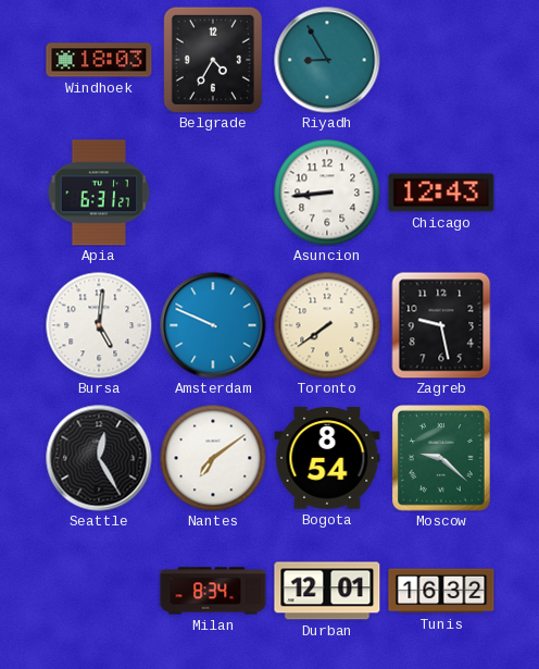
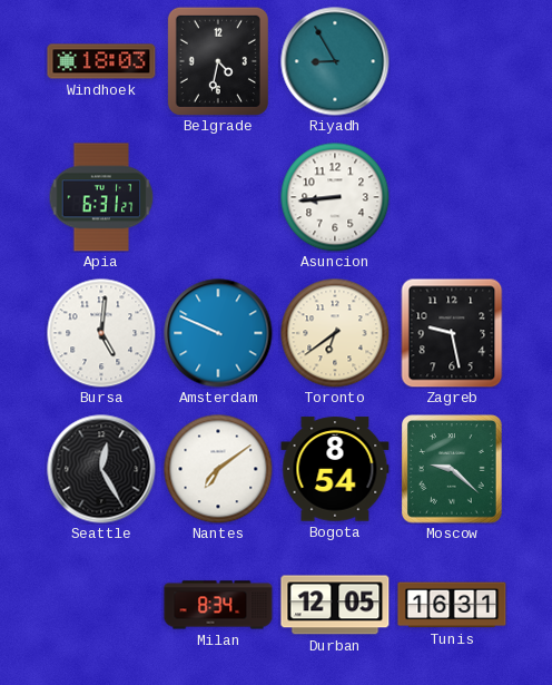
Belgrade: 4:35 -> 4:32
Chicago: 12:43 -> none
Toronto: 7:39 -> 6:39
Durban: 12:01 -> 12:05
Tunis: 16:32 -> 16:31
